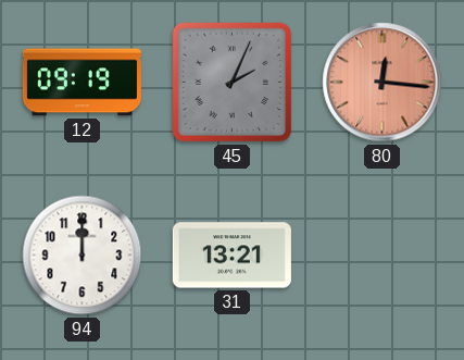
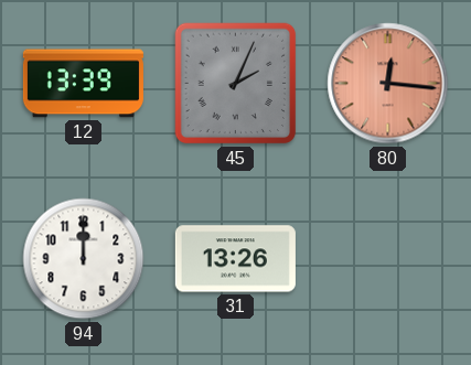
12: 09:19 -> 13:39
31: 13:21 -> 13:26
